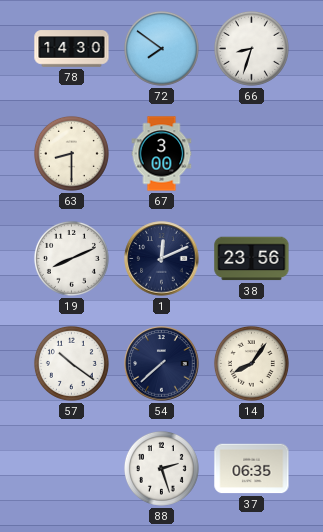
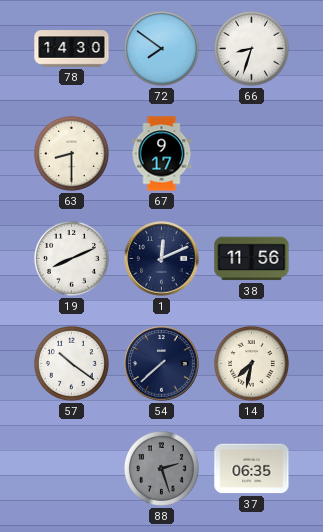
67: 3:00 -> 9:17
38: 23:56 -> 11:56
14: 8:06 -> 7:32
88 dial: white -> grey
